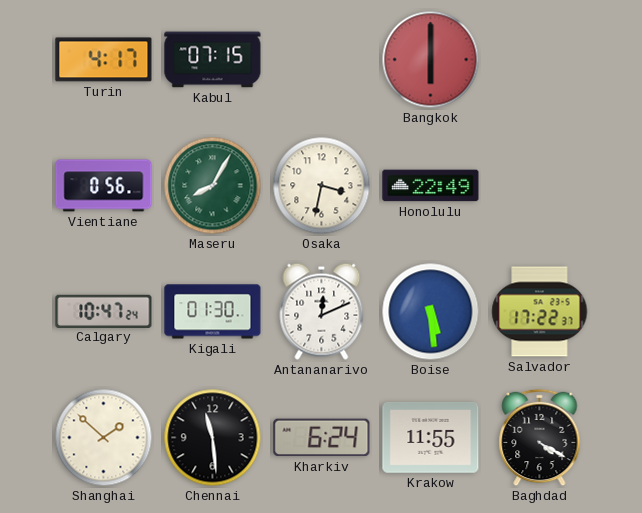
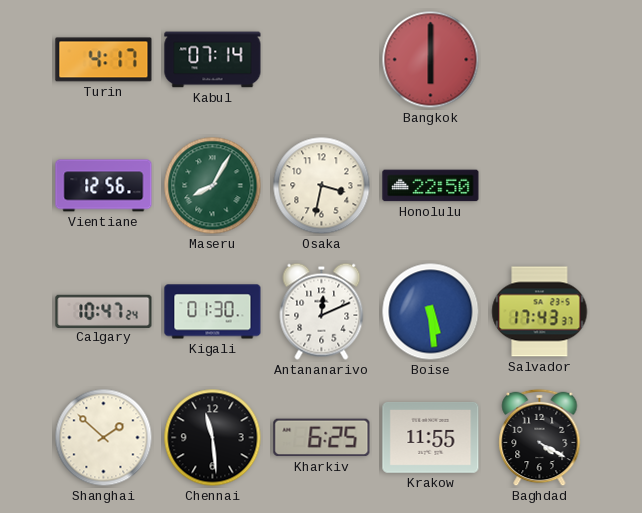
Kabul: 07:15 -> 07:14
Vientiane: 0:56 -> 12:56
Honolulu: 22:49 -> 22:50
Salvador: 17:22 -> 17:43
Kharkiv: 6:24 -> 6:25
